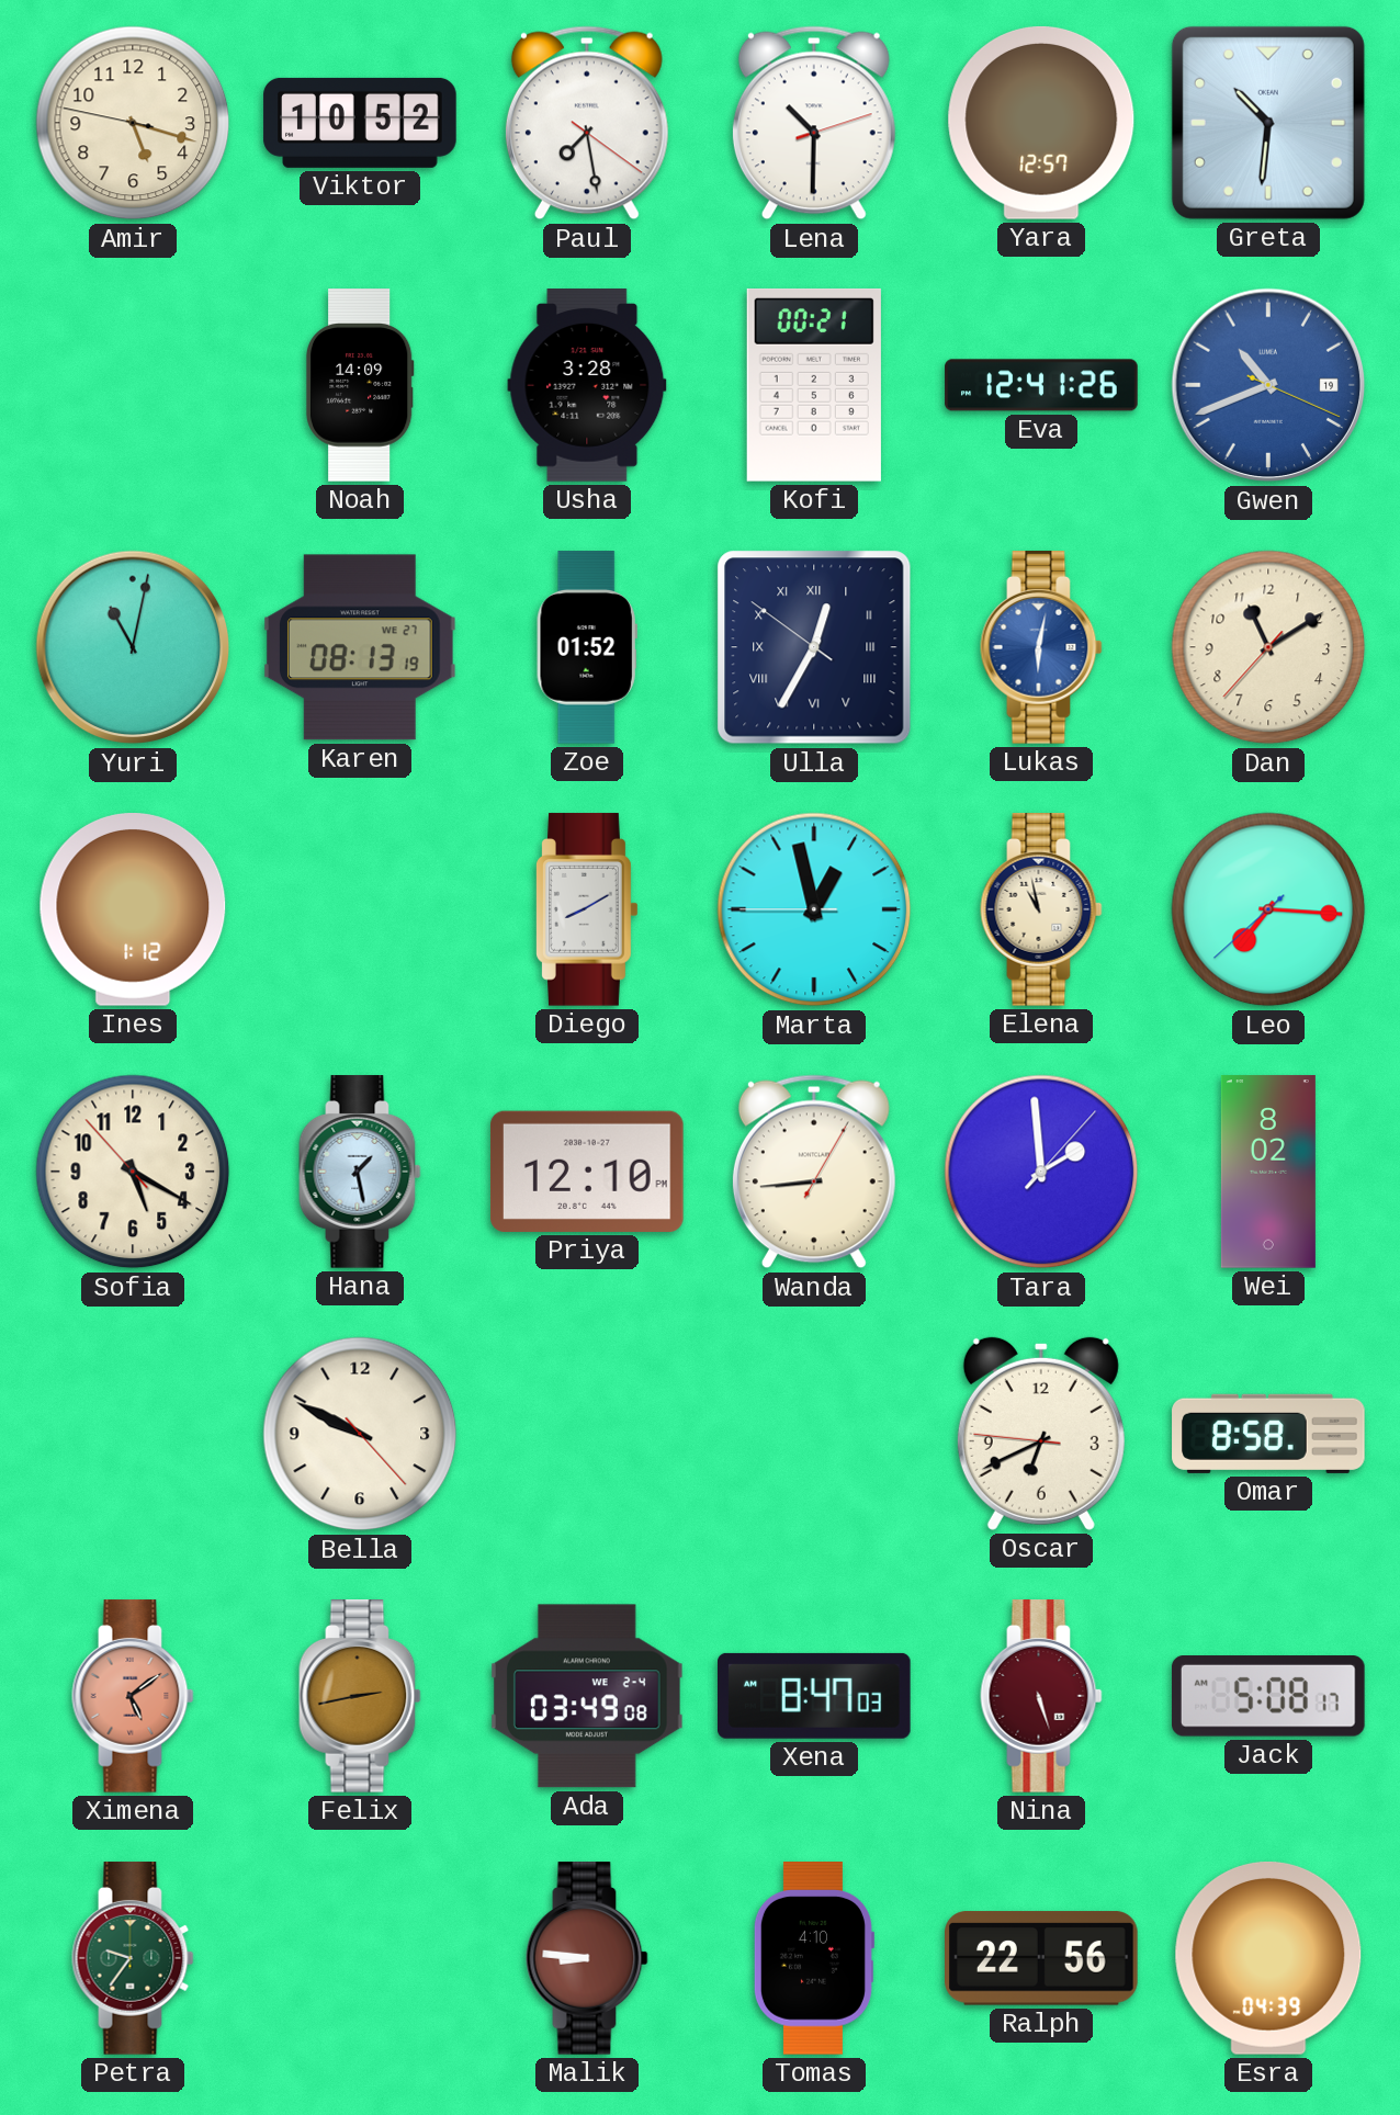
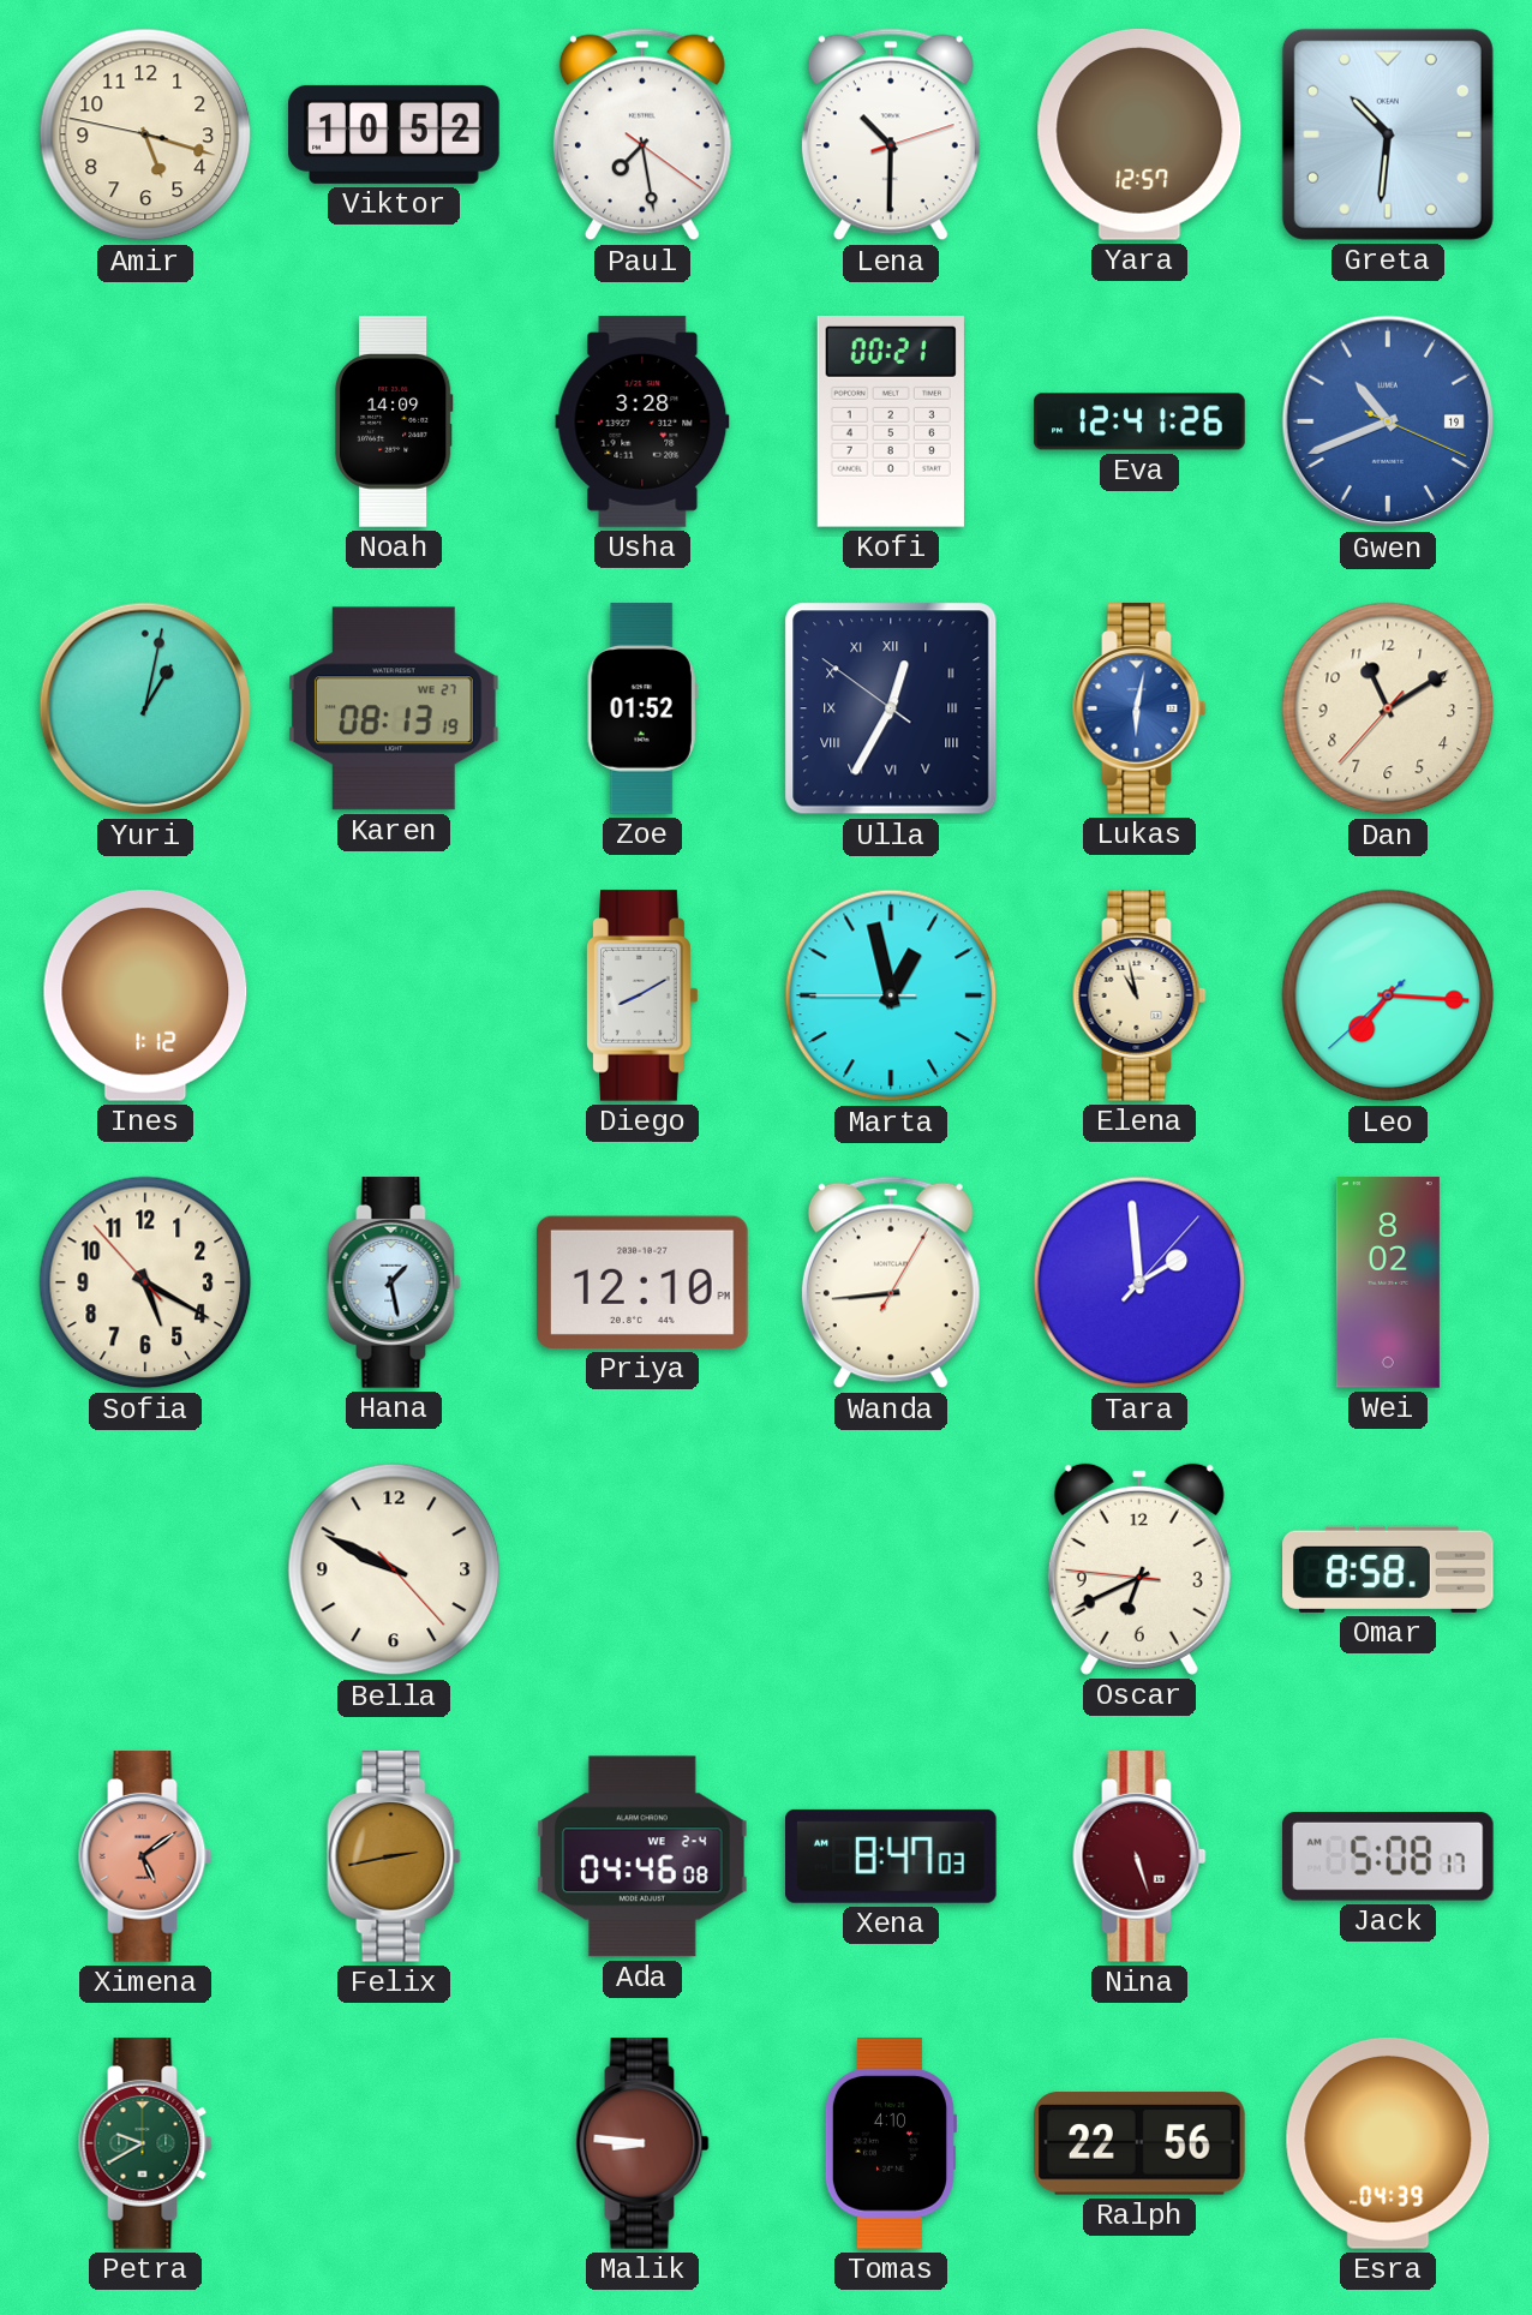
Yuri: 11:02 -> 1:02
Ada: 03:49 -> 04:46
Petra: 9:36 -> 9:40
